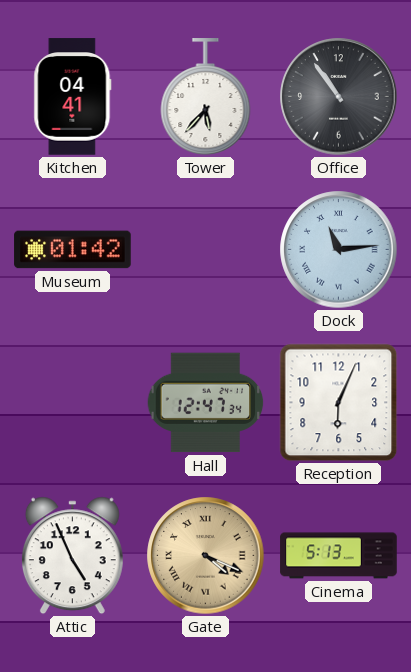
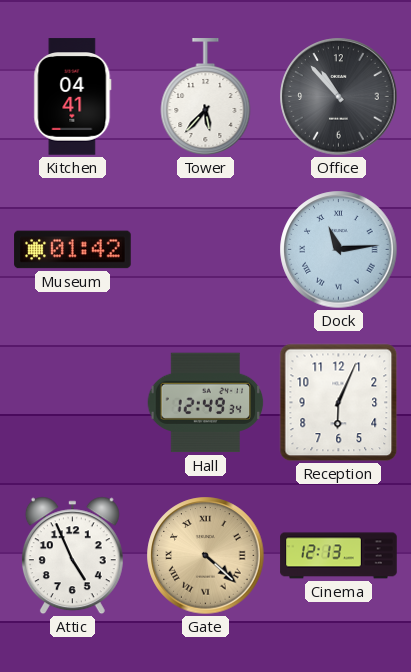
Office: 10:54 -> 10:53
Hall: 12:47 -> 12:49
Gate: 4:19 -> 4:22
Cinema: 5:13 -> 12:13
